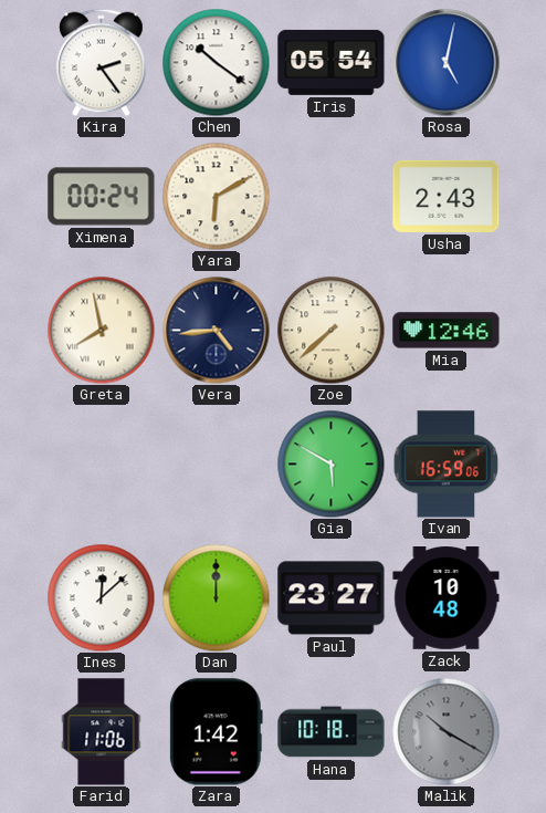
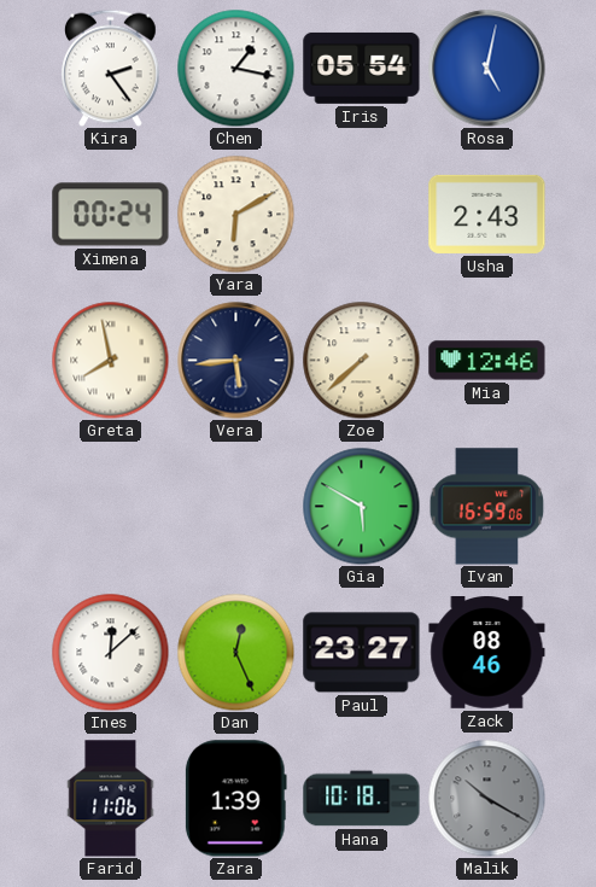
Chen: 10:21 -> 1:17
Vera: 4:44 -> 5:44
Dan: 12:00 -> 12:26
Zack: 10:48 -> 08:46
Zara: 1:42 -> 1:39
